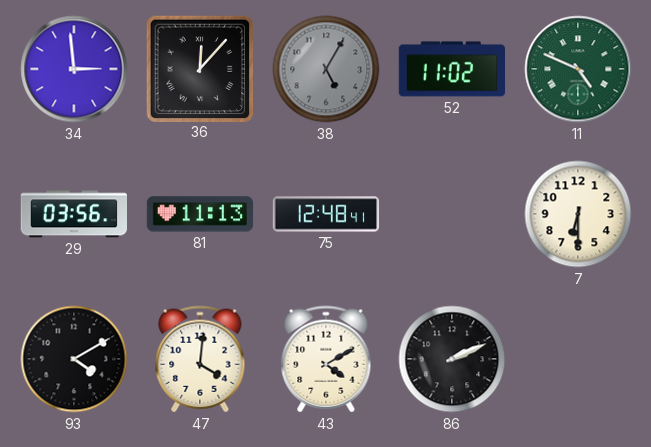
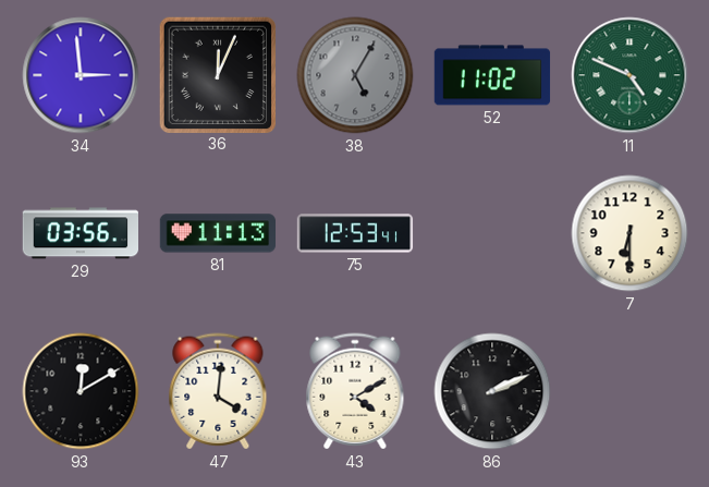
36: 12:07 -> 12:04
75: 12:48 -> 12:53
93: 4:10 -> 12:10
